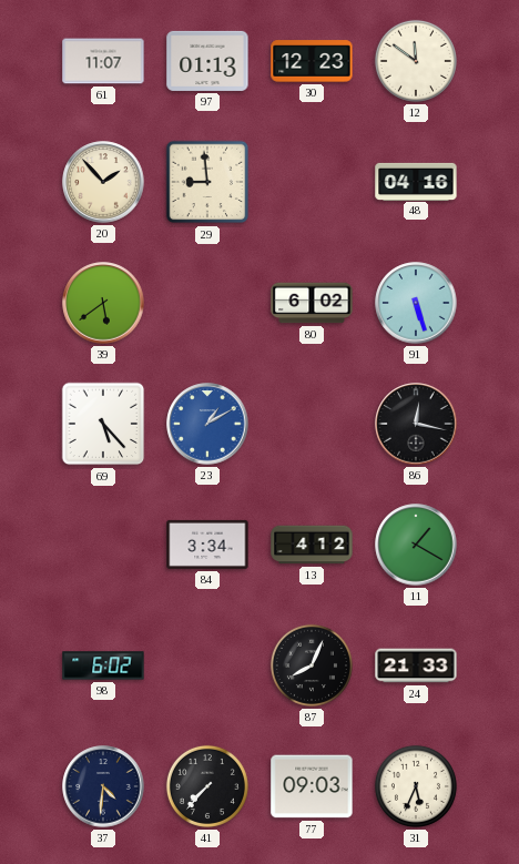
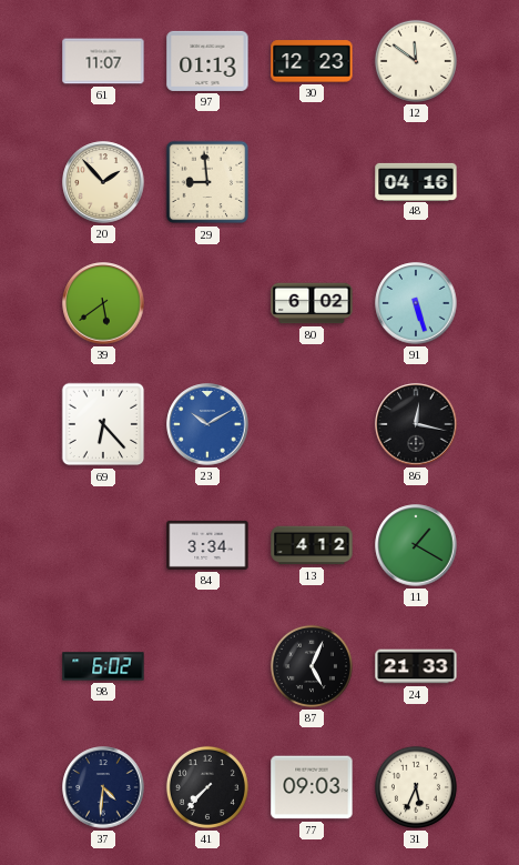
69: 5:23 -> 6:23
23: 1:10 -> 10:10
87: 8:04 -> 5:04
